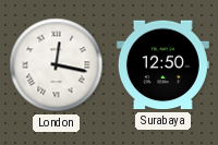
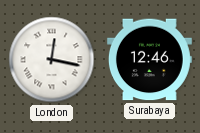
Surabaya: 12:50 -> 12:46
